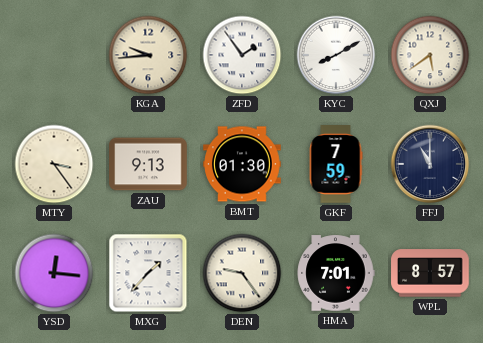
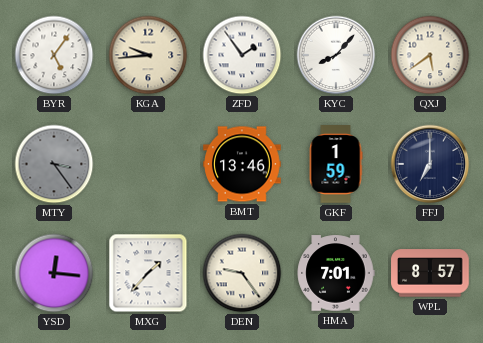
BYR: none -> 5:06
KYC: 8:10 -> 8:07
MTY dial: cream -> grey
ZAU: 9:13 -> none
BMT: 01:30 -> 13:46
GKF: 7:59 -> 1:59
FFJ: 11:00 -> 7:00
